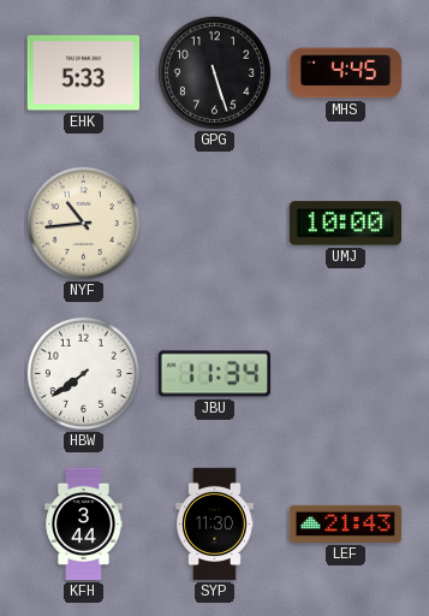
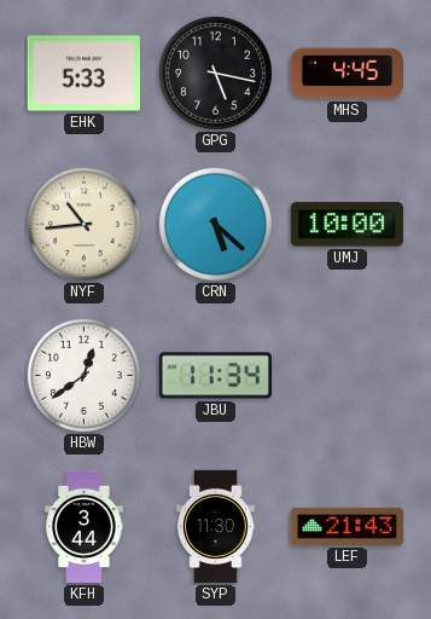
GPG: 5:27 -> 5:17
CRN: none -> 5:22
HBW: 7:39 -> 12:39
